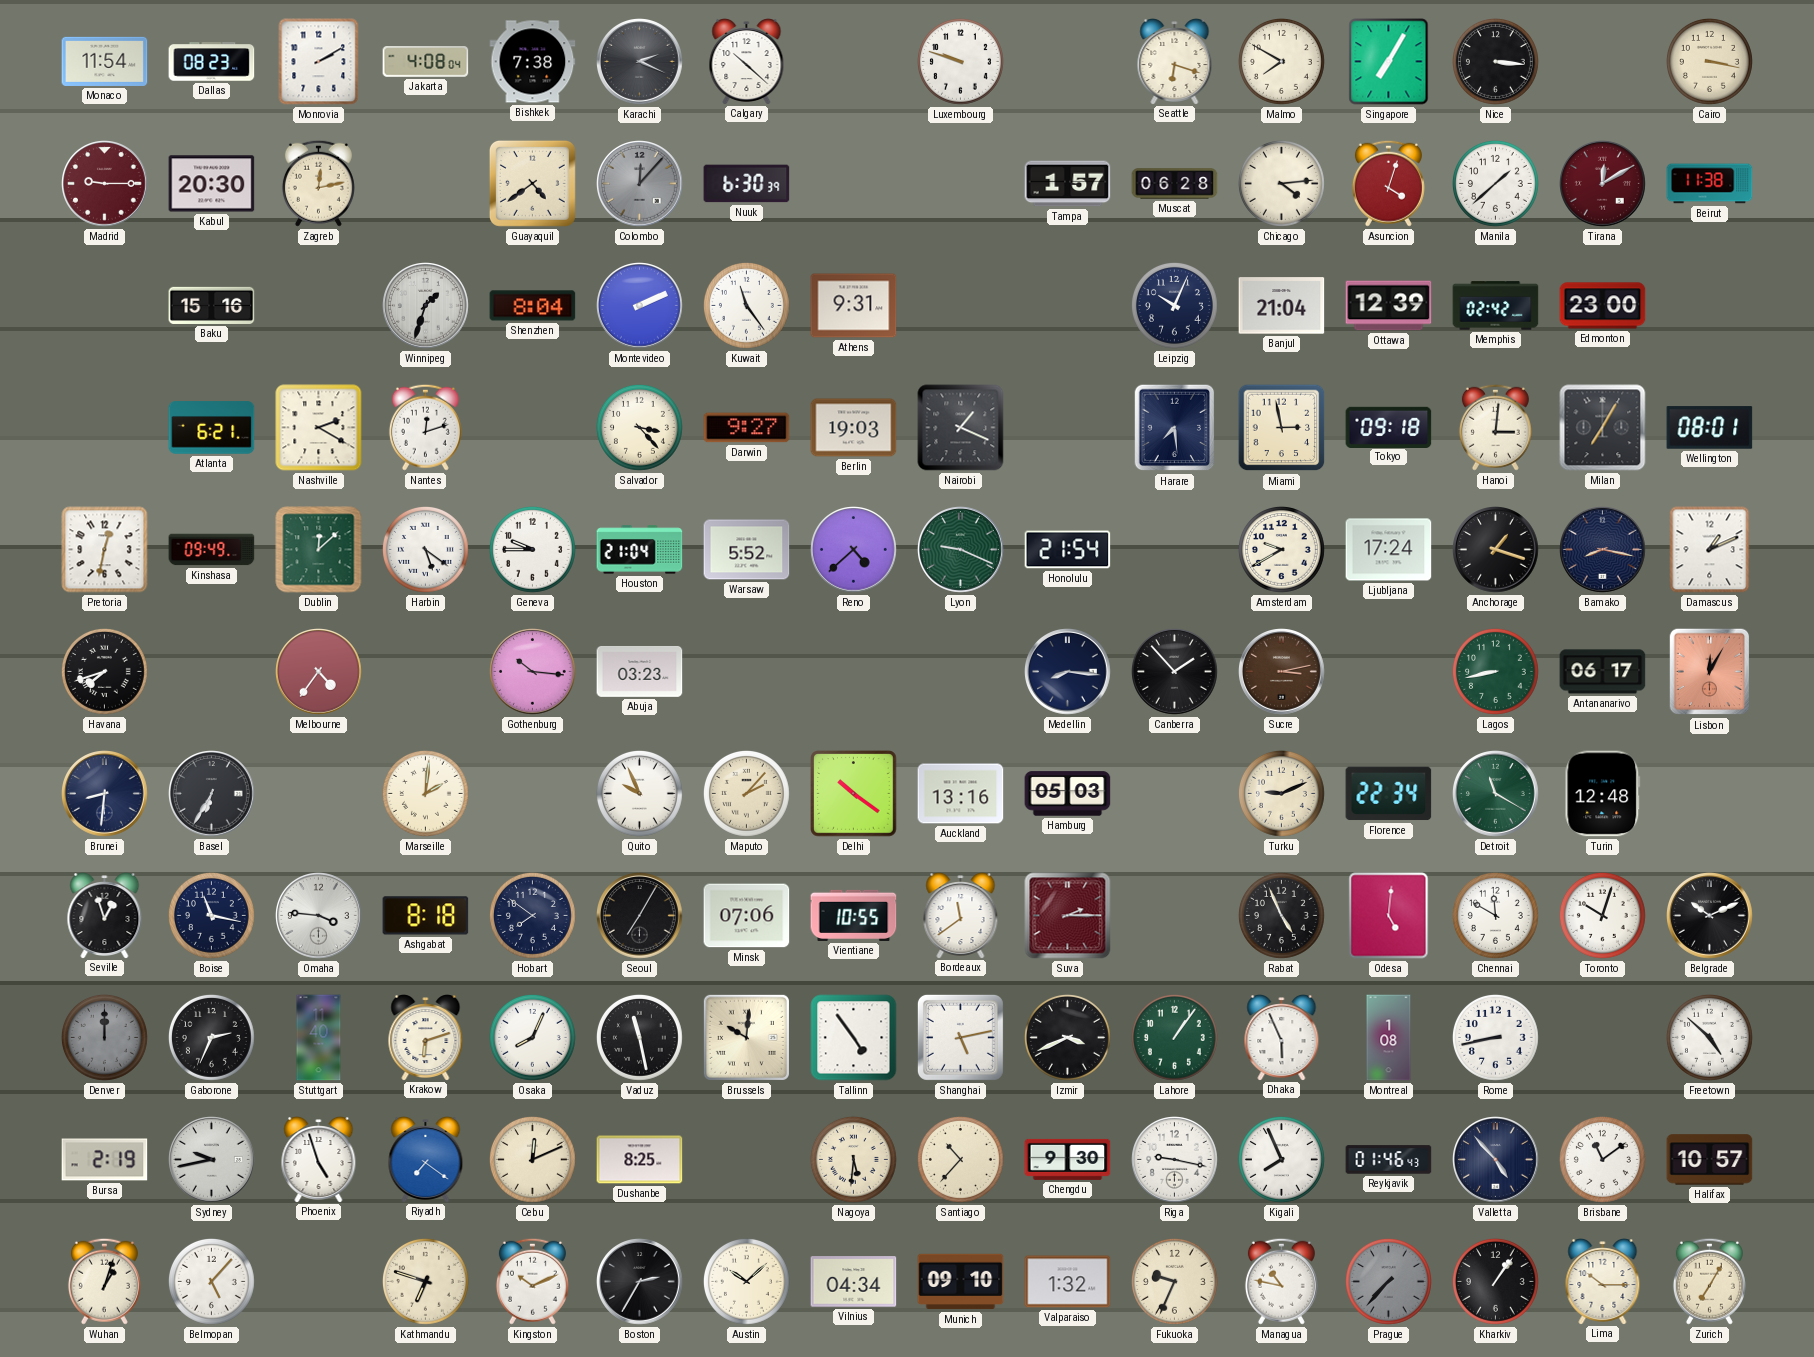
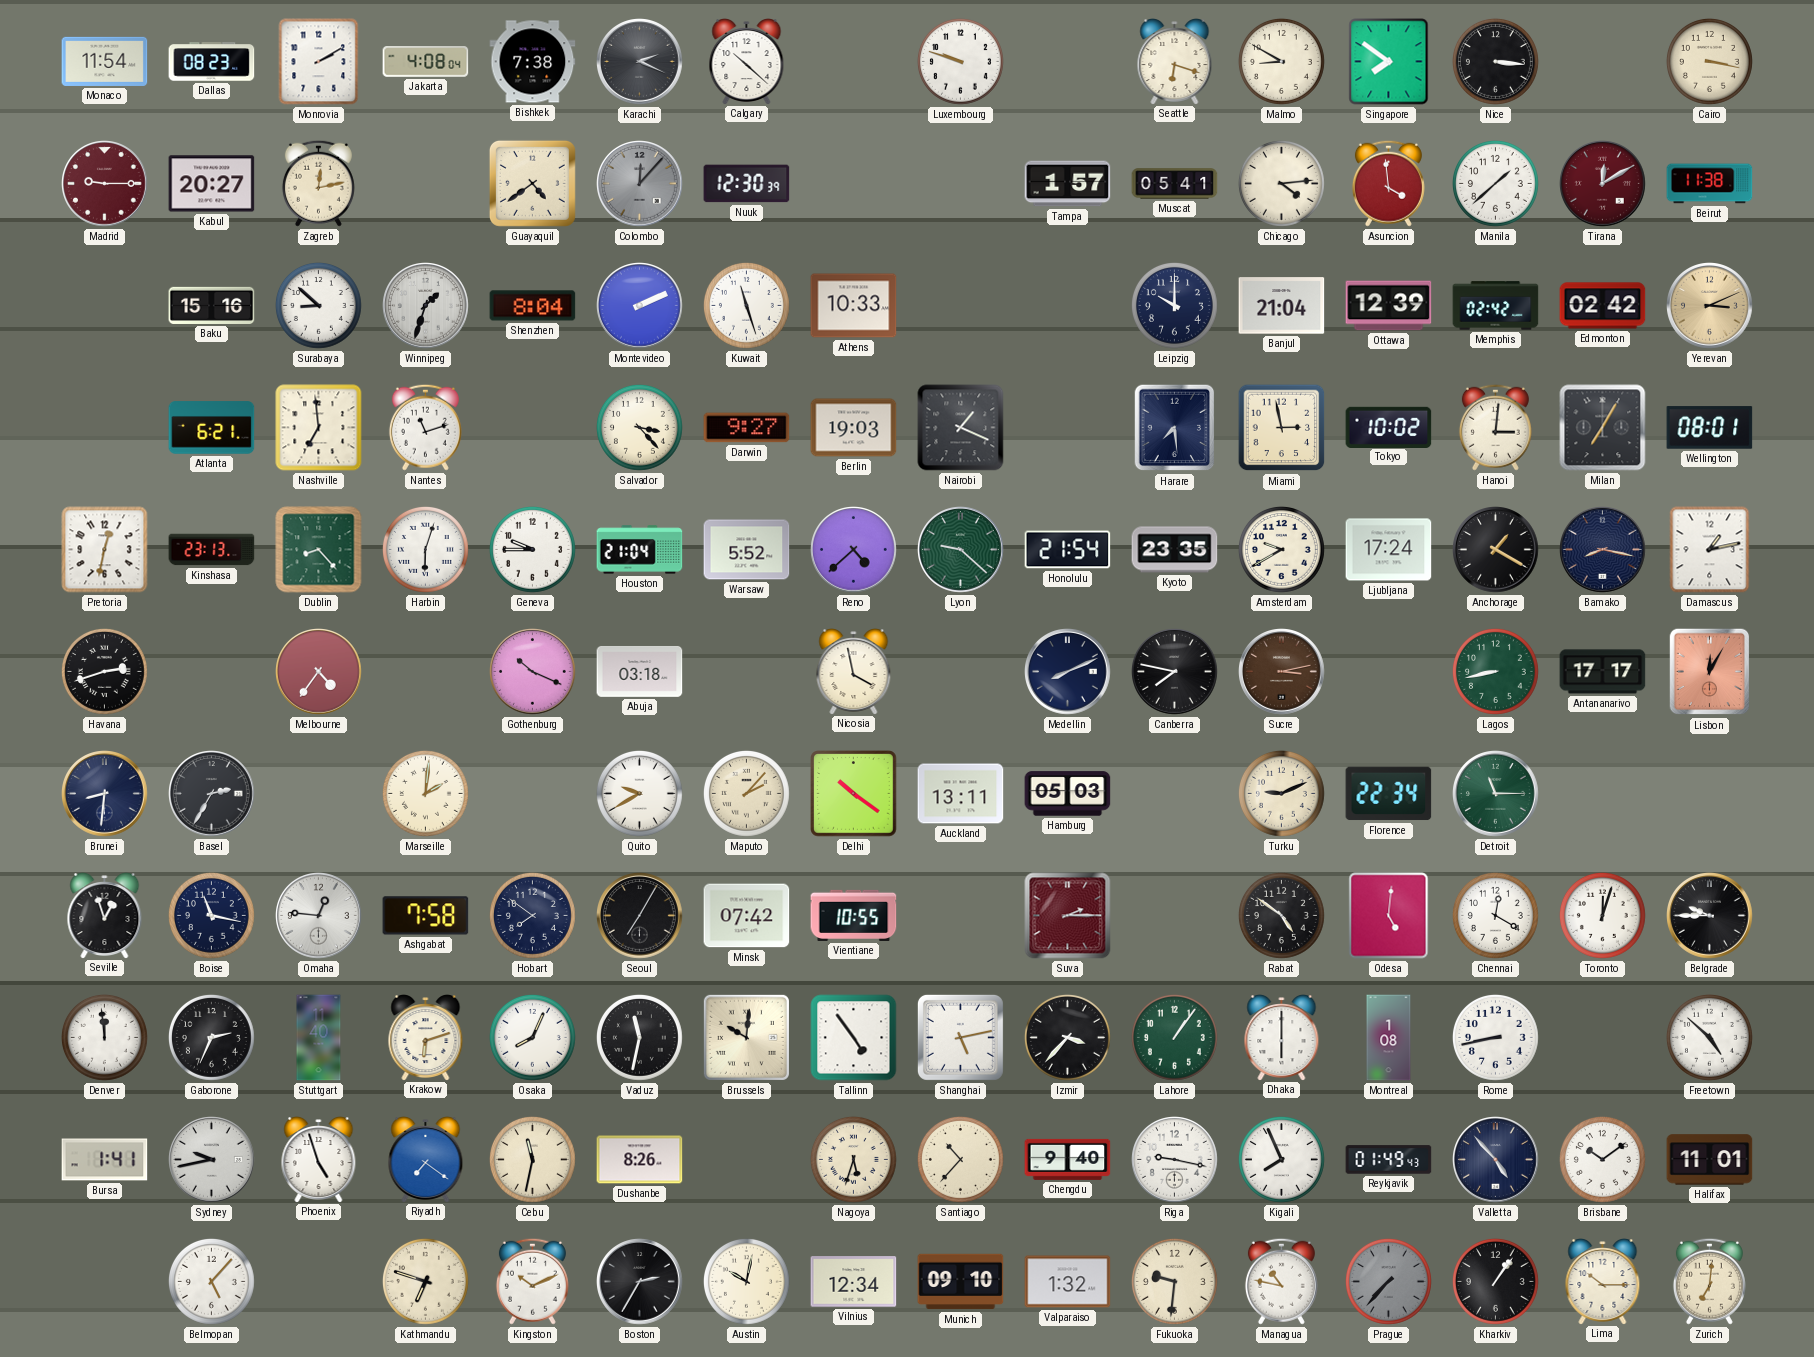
Malmo: 7:50 -> 8:50
Singapore: 7:05 -> 7:51
Kabul: 20:30 -> 20:27
Nuuk: 6:30 -> 12:30
Muscat: 06:28 -> 05:41
Asuncion: 4:03 -> 3:59
Surabaya: none -> 8:52
Kuwait: 11:24 -> 11:27
Athens: 9:31 -> 10:33
Leipzig: 10:04 -> 10:00
Edmonton: 23:00 -> 02:42
Yerevan: none -> 3:11
Nashville: 2:20 -> 6:59
Nantes: 12:12 -> 11:12
Tokyo: 09:18 -> 10:02
Kinshasa: 09:49 -> 23:13
Dublin: 12:08 -> 8:23
Harbin: 5:21 -> 6:03
Lyon: 9:19 -> 9:22
Kyoto: none -> 23:35
Anchorage: 1:18 -> 1:20
Damascus: 1:11 -> 1:13
Havana: 7:42 -> 2:42
Gothenburg: 10:16 -> 10:19
Abuja: 03:23 -> 03:18
Nicosia: none -> 3:58
Medellin: 8:16 -> 8:11
Canberra: 1:53 -> 7:47
Antananarivo: 06:17 -> 17:17
Basel: 6:35 -> 2:35
Quito: 9:56 -> 9:40
Auckland: 13:16 -> 13:11
Detroit: 11:20 -> 11:15
Turin: 12:48 -> none
Omaha: 3:46 -> 12:46
Ashgabat: 8:18 -> 7:58
Minsk: 07:06 -> 07:42
Bordeaux: 11:39 -> none
Rabat: 4:56 -> 4:51
Chennai: 11:50 -> 12:20
Toronto: 10:03 -> 12:03
Belgrade: 10:11 -> 9:45
Denver: 12:00 -> 11:59
Denver dial: grey -> white
Vaduz: 11:28 -> 11:32
Izmir: 3:41 -> 3:37
Dhaka: 5:56 -> 6:00
Bursa: 2:19 -> 1:41
Cebu: 12:11 -> 11:32
Dushanbe: 8:25 -> 8:26
Nagoya: 5:31 -> 5:33
Chengdu: 9:30 -> 9:40
Reykjavik: 01:46 -> 01:49
Brisbane: 11:09 -> 10:09
Halifax: 10:57 -> 11:01
Wuhan: 1:03 -> none
Austin: 10:08 -> 10:02
Vilnius: 04:34 -> 12:34
Fukuoka: 9:34 -> 9:31
Zurich: 7:05 -> 7:01
